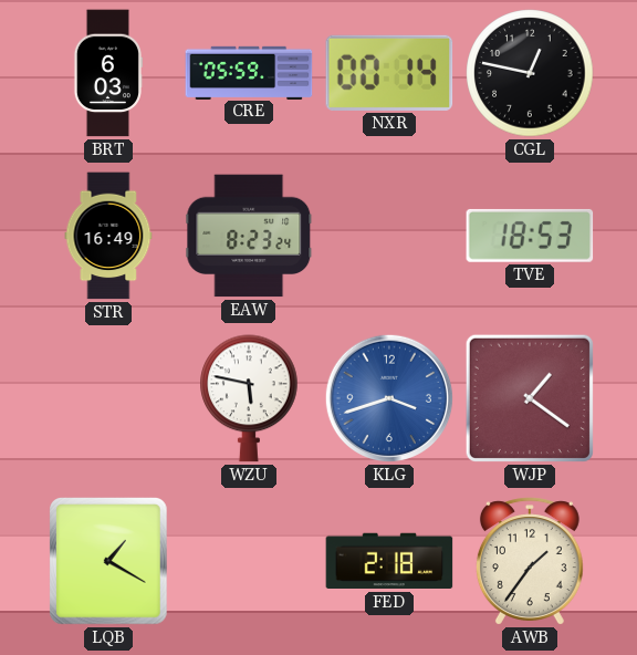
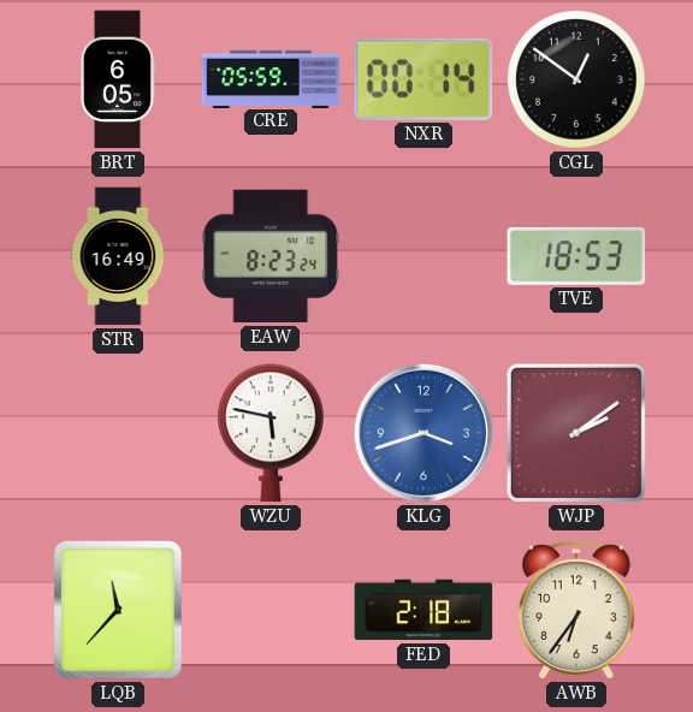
BRT: 6:03 -> 6:05
CGL: 12:47 -> 12:51
WJP: 1:21 -> 2:09
LQB: 1:20 -> 11:37
AWB: 1:36 -> 6:36
